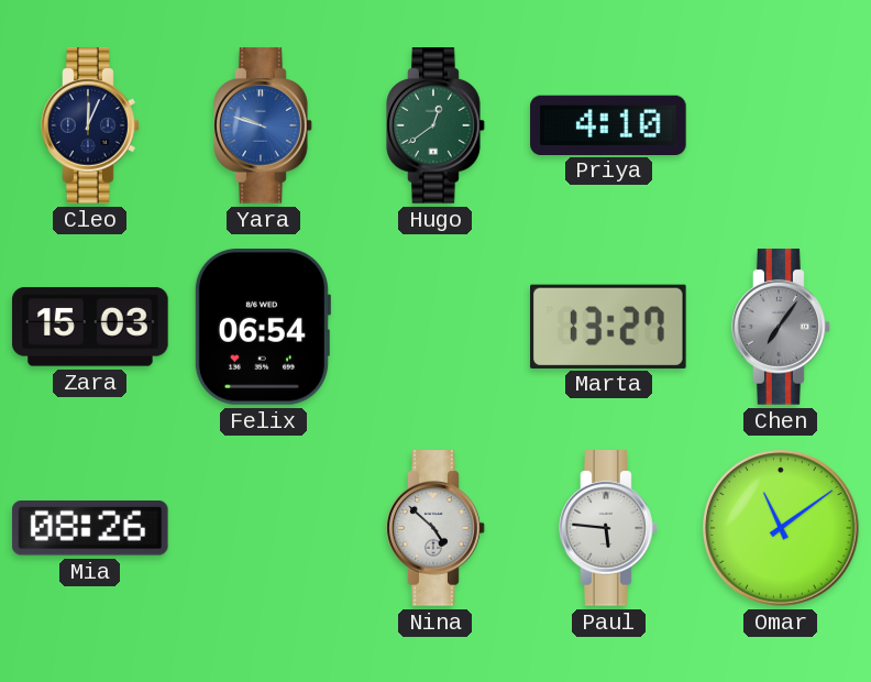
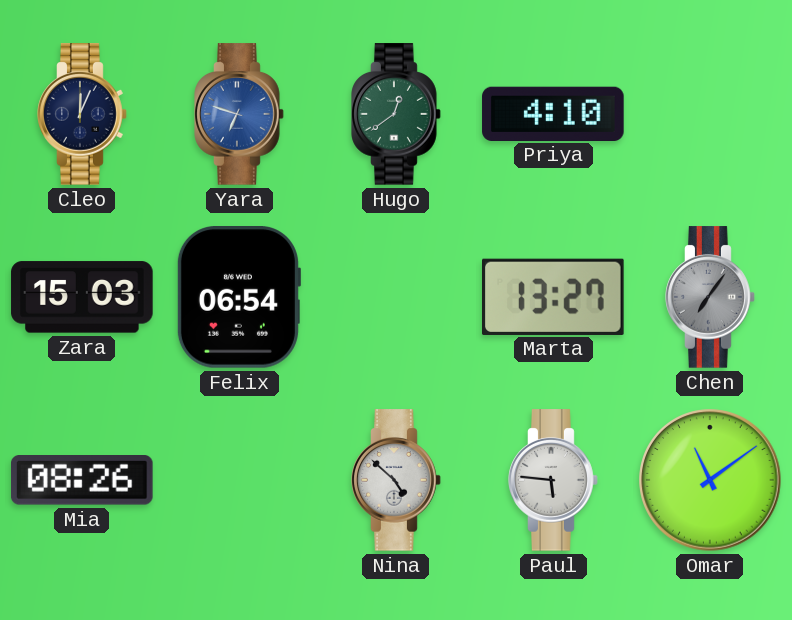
Yara: 9:48 -> 6:48
